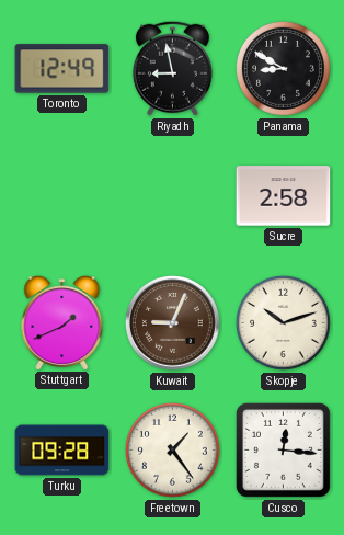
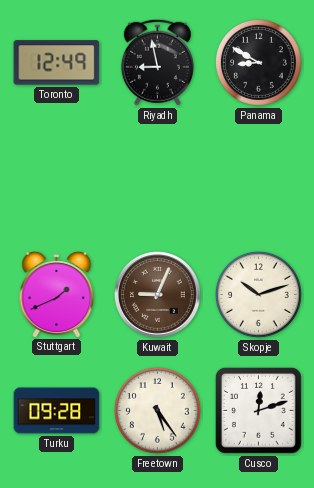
Sucre: 2:58 -> none
Freetown: 1:24 -> 5:24
Cusco: 12:16 -> 12:12
